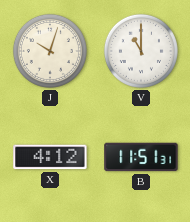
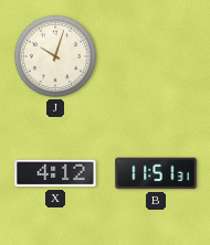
V: 11:00 -> none
